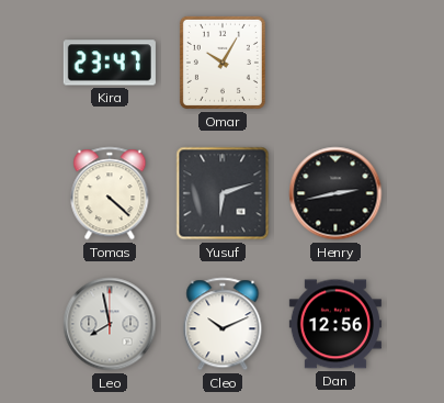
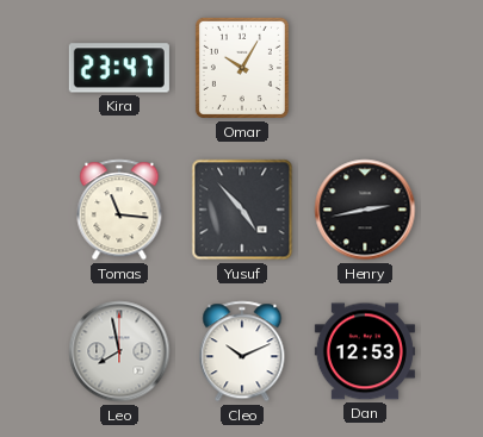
Tomas: 4:22 -> 11:16
Yusuf: 6:12 -> 4:53
Dan: 12:56 -> 12:53
